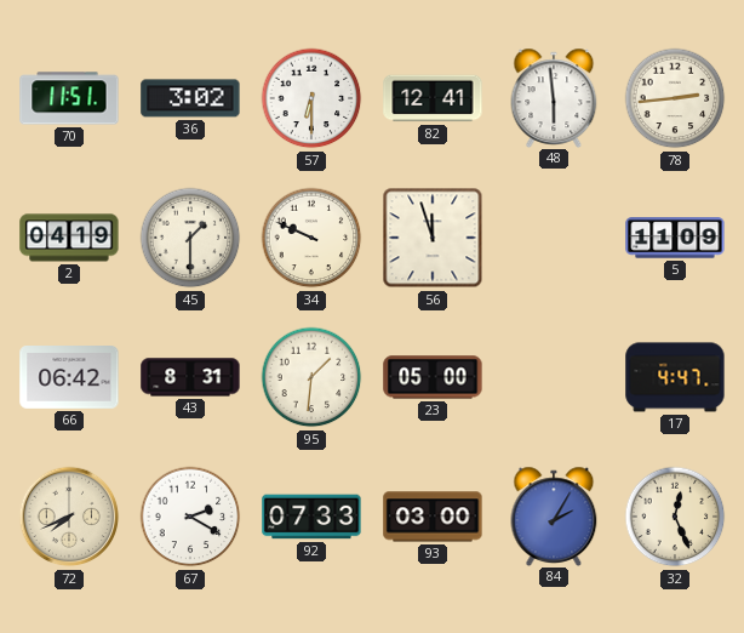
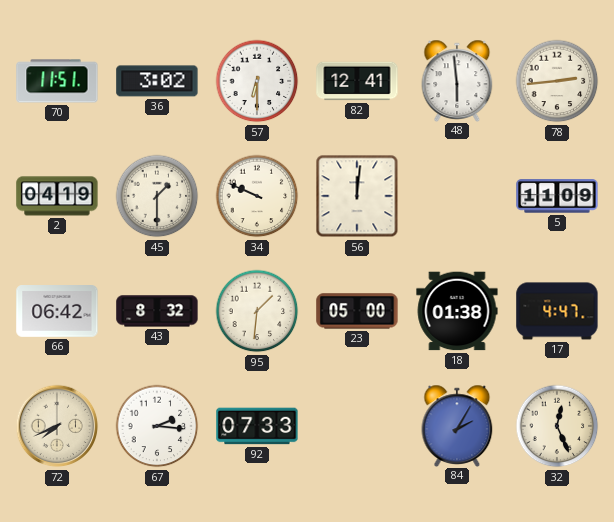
56: 11:57 -> 12:01
43: 8:31 -> 8:32
18: none -> 01:38
67: 2:20 -> 2:16
93: 03:00 -> none
